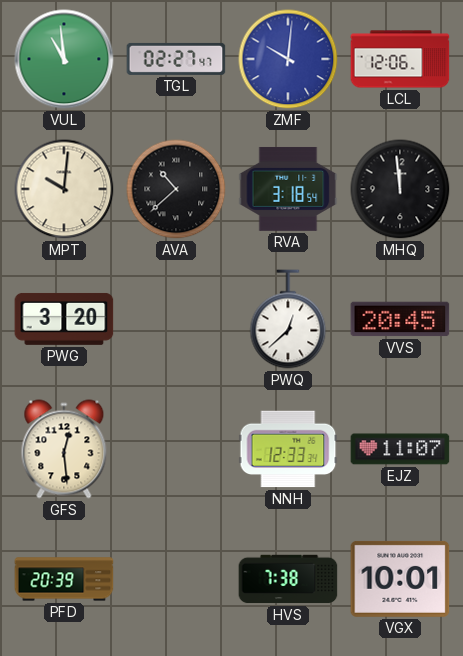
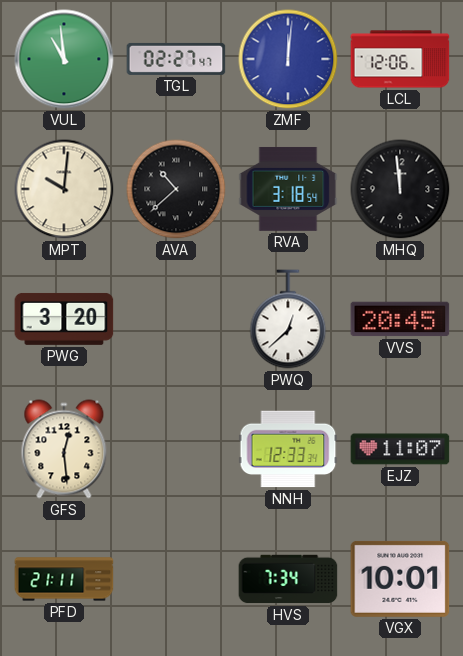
ZMF: 10:01 -> 12:01
PFD: 20:39 -> 21:11
HVS: 7:38 -> 7:34
